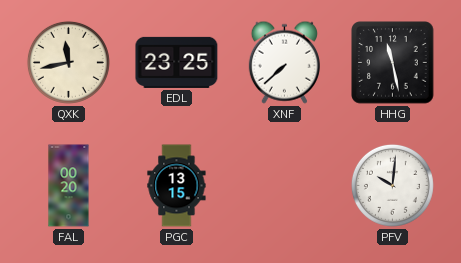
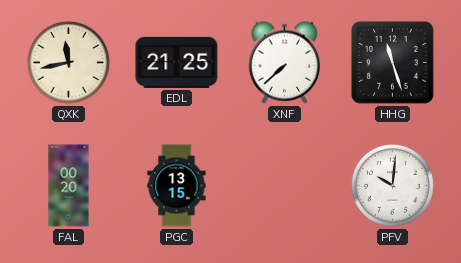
EDL: 23:25 -> 21:25
HHG: 11:28 -> 11:27
